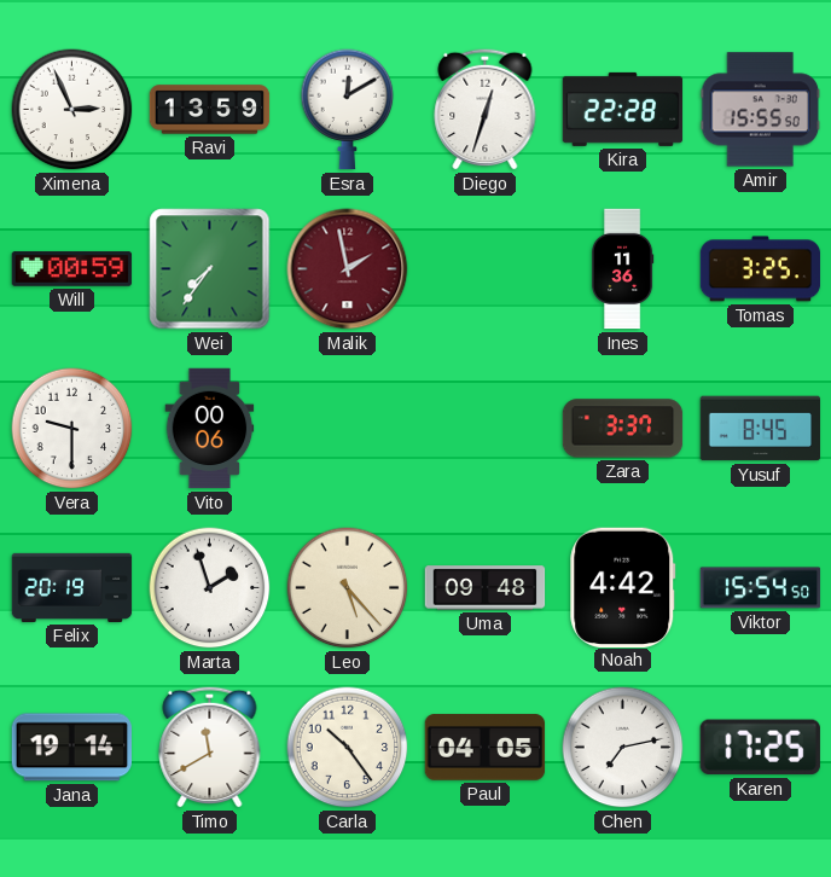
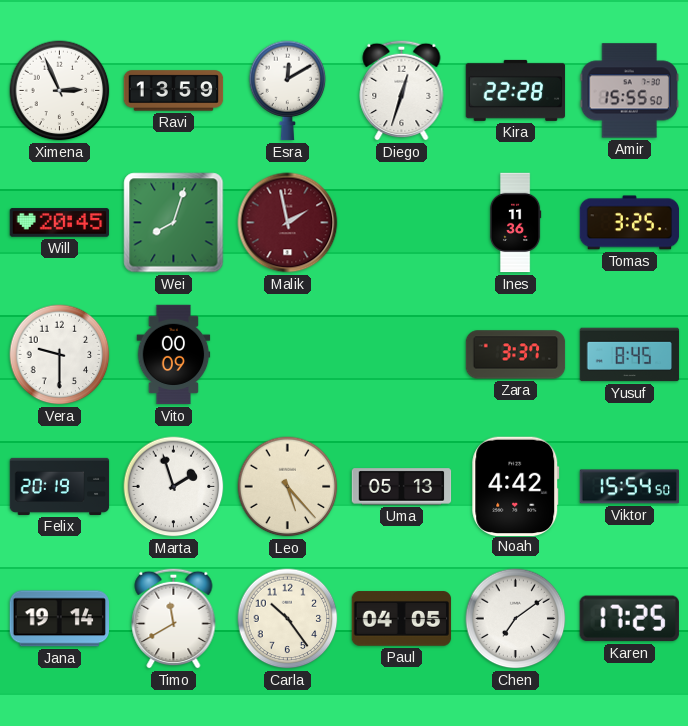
Will: 00:59 -> 20:45
Wei: 7:36 -> 8:03
Vito: 00:06 -> 00:09
Uma: 09:48 -> 05:13
Chen: 7:13 -> 7:09
